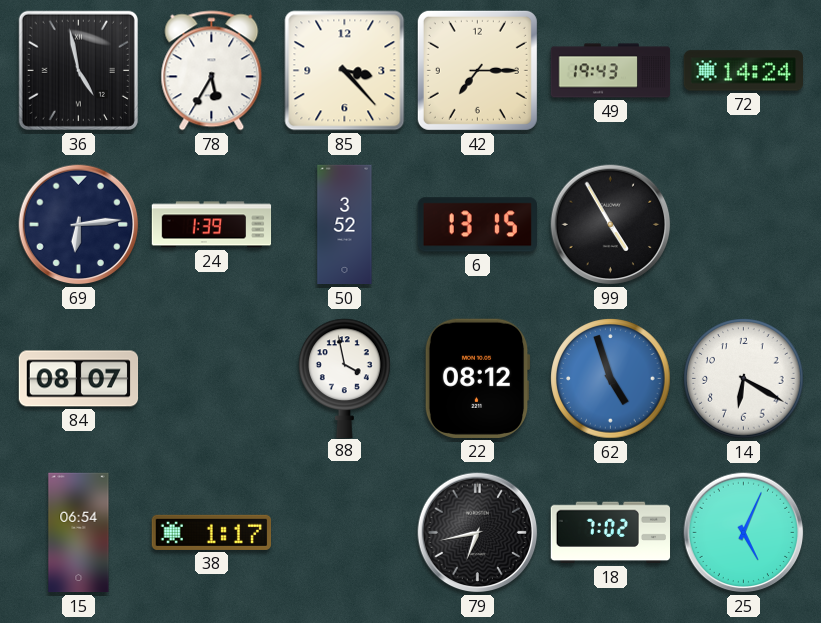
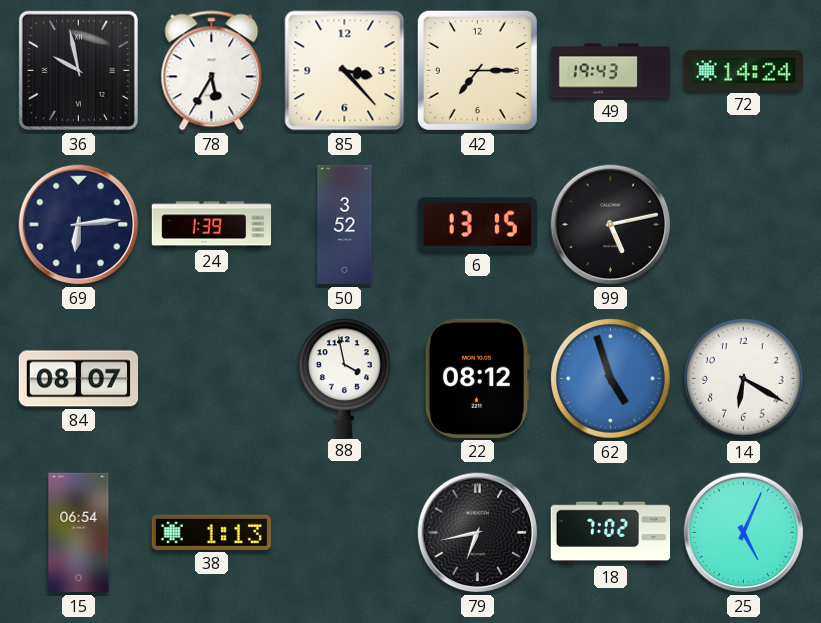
36: 4:58 -> 9:58
99: 4:55 -> 5:13
38: 1:17 -> 1:13
